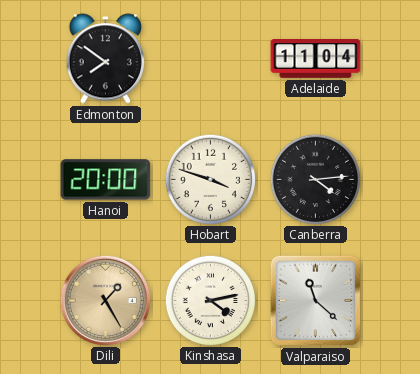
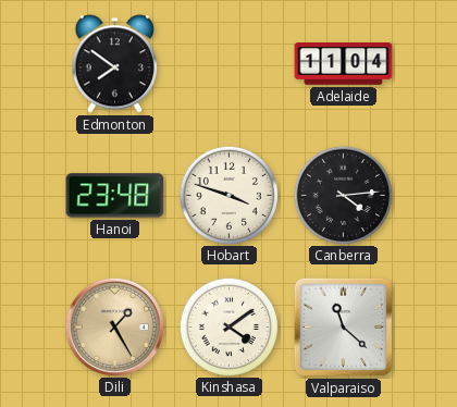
Hanoi: 20:00 -> 23:48
Kinshasa: 4:13 -> 4:09
